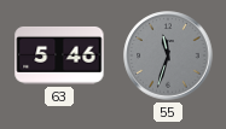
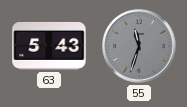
63: 5:46 -> 5:43
